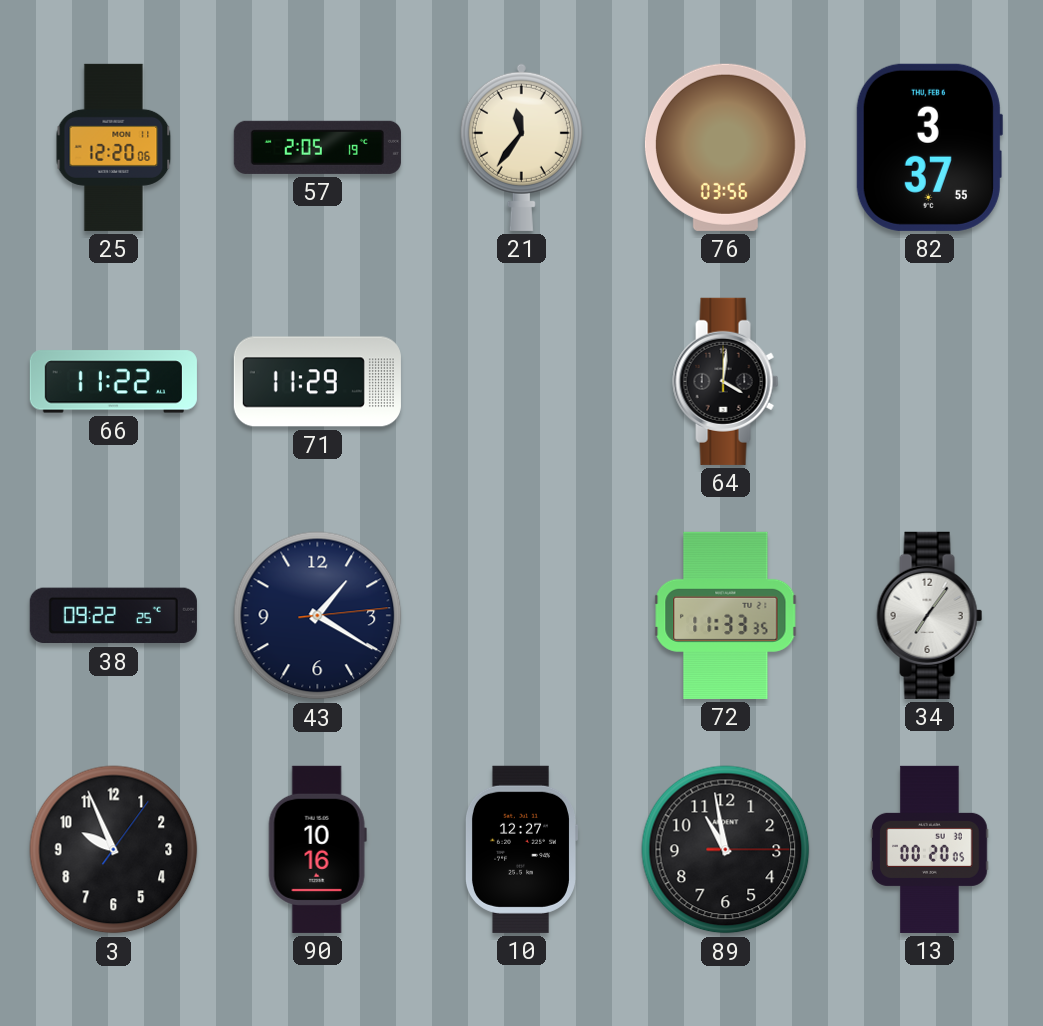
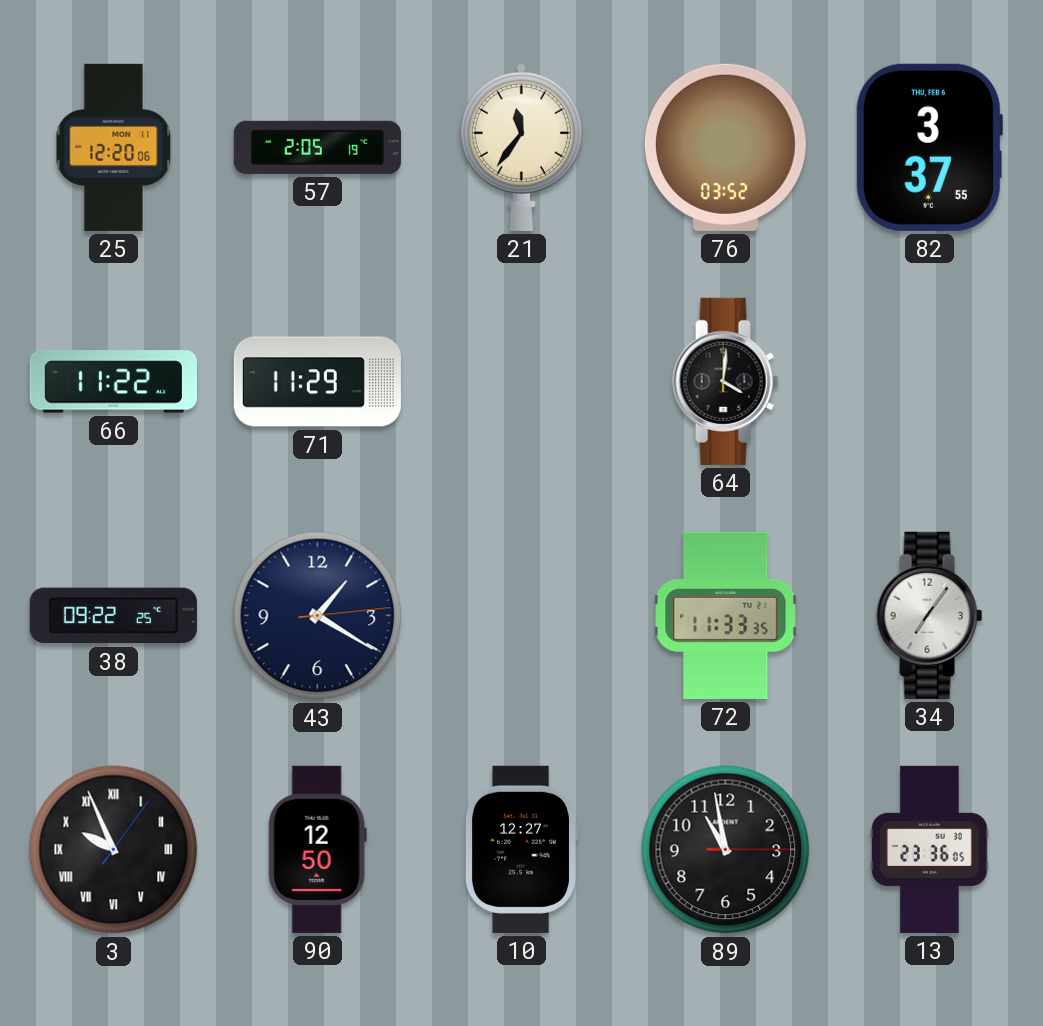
76: 03:56 -> 03:52
3 numerals: Arabic -> Roman
90: 10:16 -> 12:50
13: 00:20 -> 23:36
